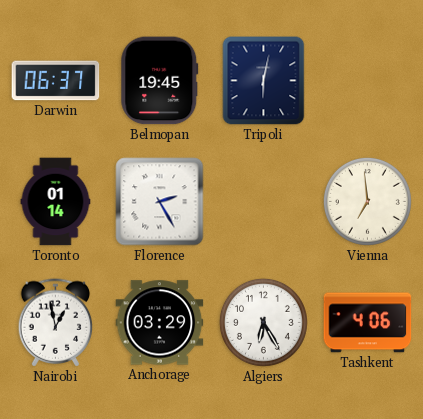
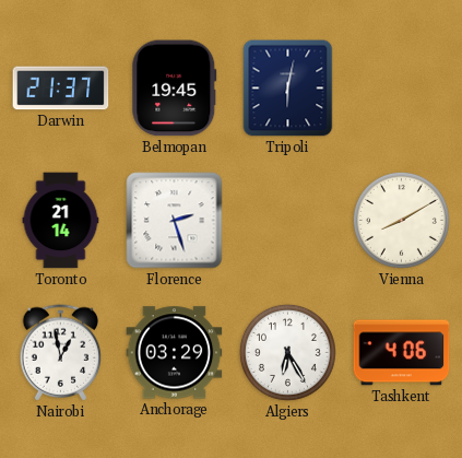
Darwin: 06:37 -> 21:37
Toronto: 01:14 -> 21:14
Florence: 2:25 -> 2:27
Vienna: 6:59 -> 8:10
